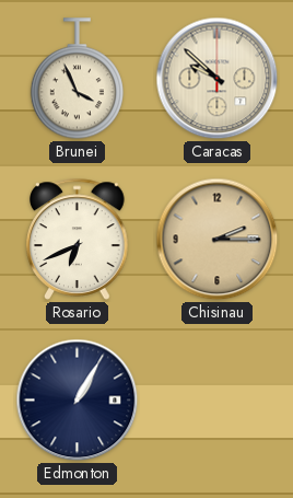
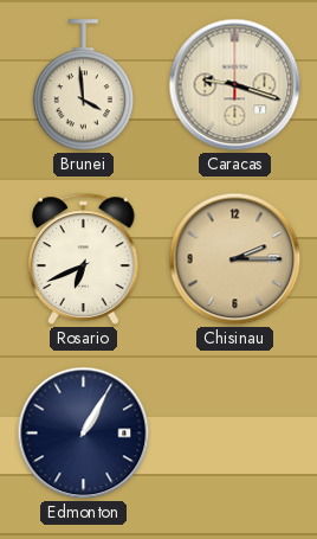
Brunei: 3:56 -> 3:59
Caracas: 9:52 -> 9:18
